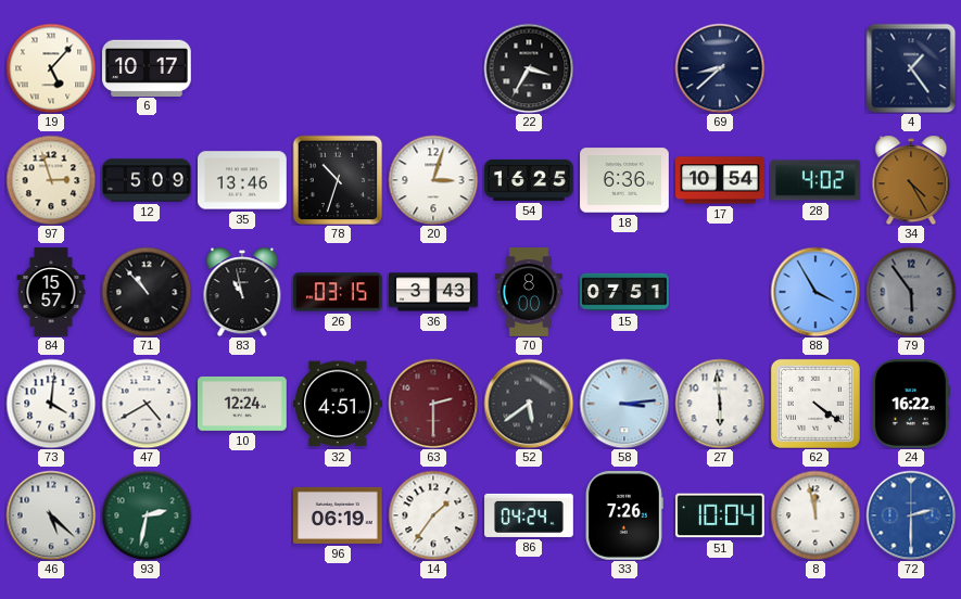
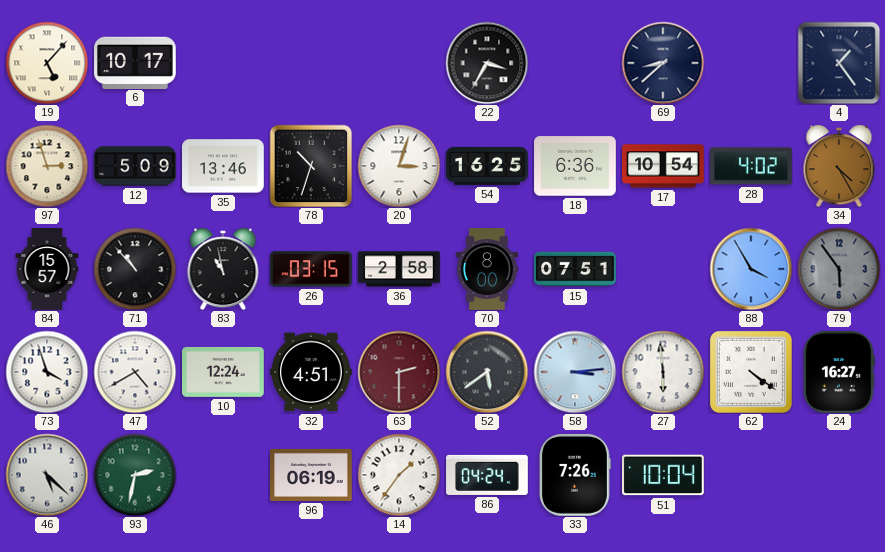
36: 3:43 -> 2:58
73: 4:01 -> 3:57
24: 16:22 -> 16:27
8: 11:58 -> none
72: 2:30 -> none
